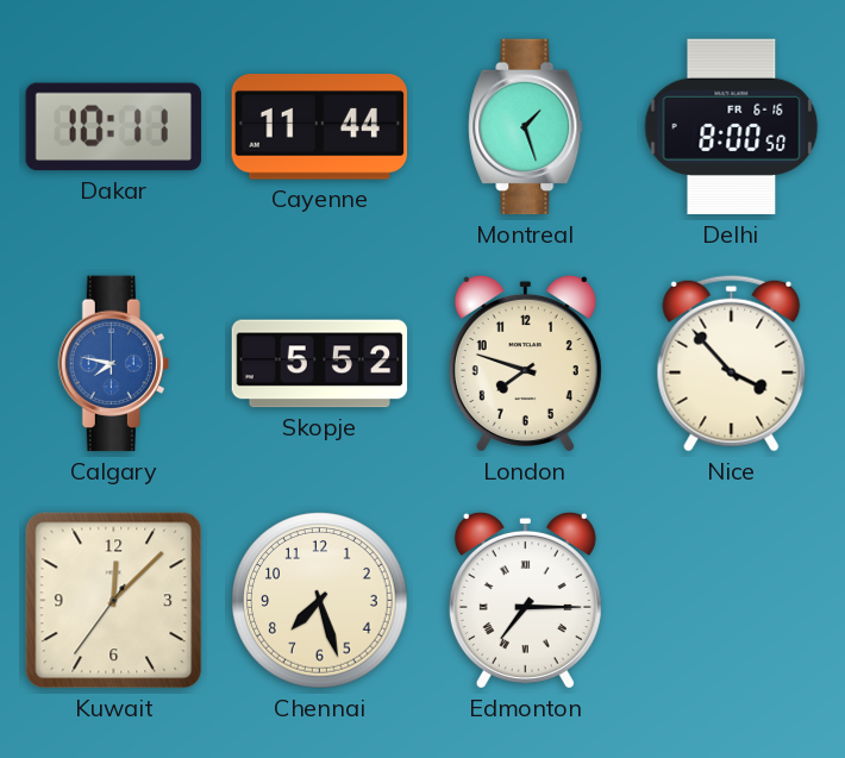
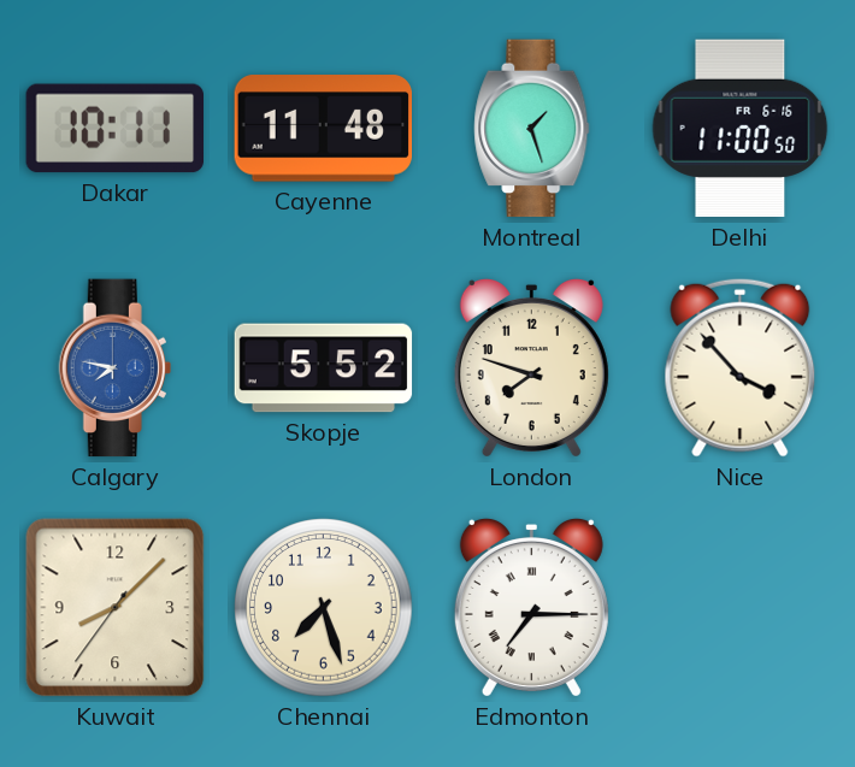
Cayenne: 11:44 -> 11:48
Delhi: 8:00 -> 11:00
Kuwait: 12:07 -> 8:07
